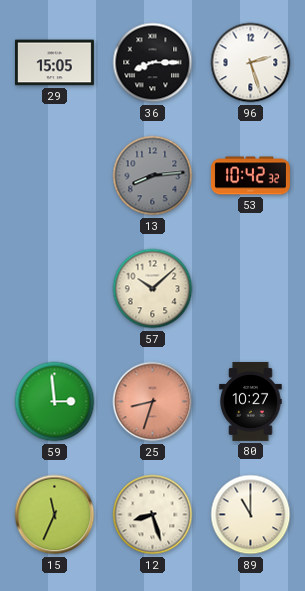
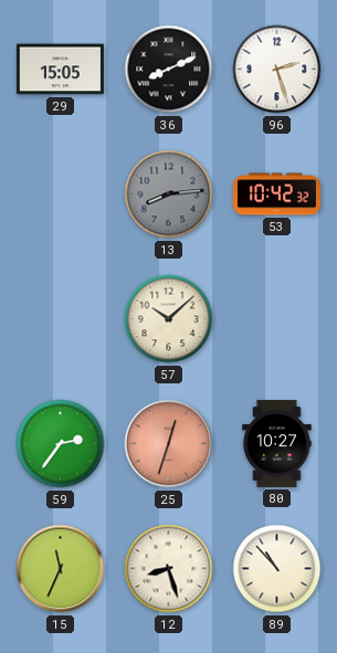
36: 8:15 -> 8:11
59: 2:59 -> 2:36
25: 8:33 -> 12:33
89: 11:00 -> 10:53
